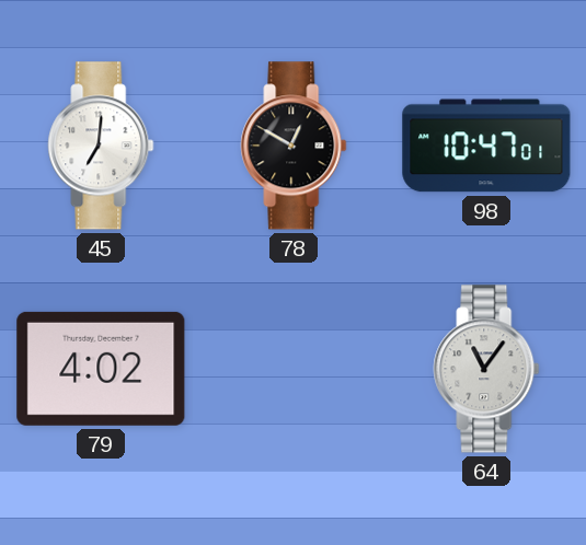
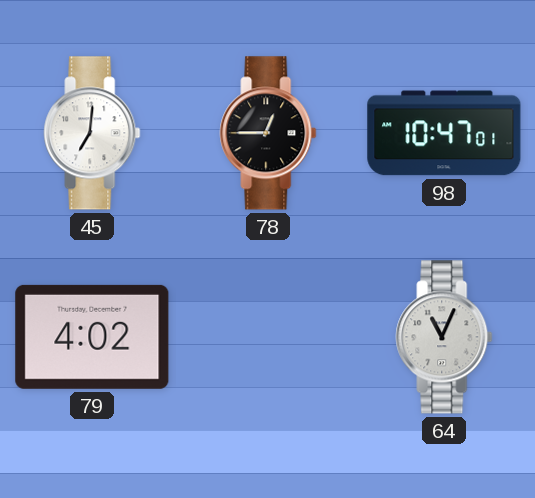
78: 12:50 -> 12:45
64: 11:06 -> 11:04
